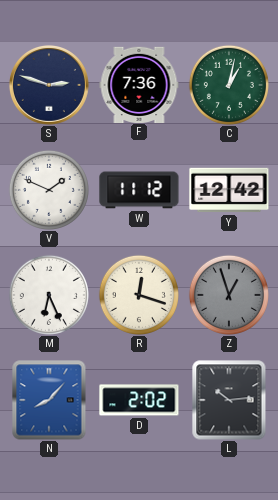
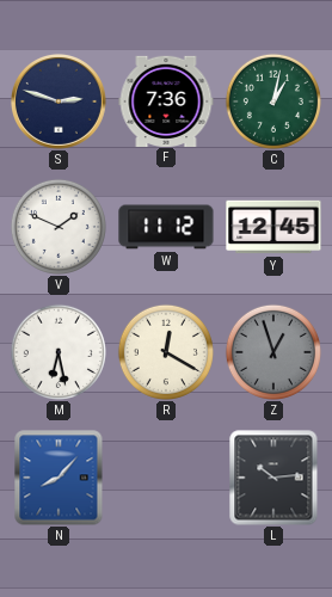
Y: 12:42 -> 12:45
M: 6:26 -> 6:28
R: 12:18 -> 12:20
D: 2:02 -> none
